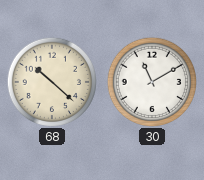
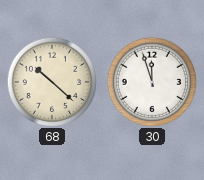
30: 11:10 -> 11:57
